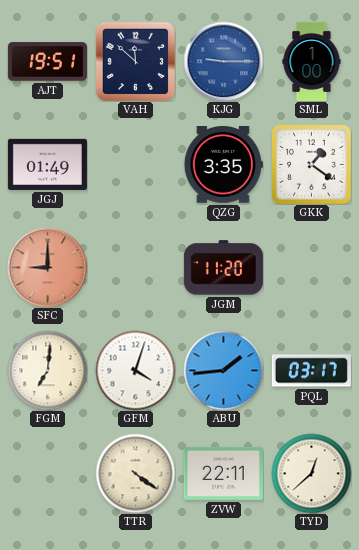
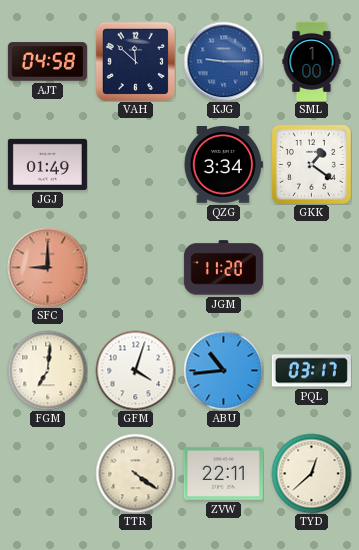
AJT: 19:51 -> 04:58
QZG: 3:35 -> 3:34
ABU: 1:44 -> 10:44
